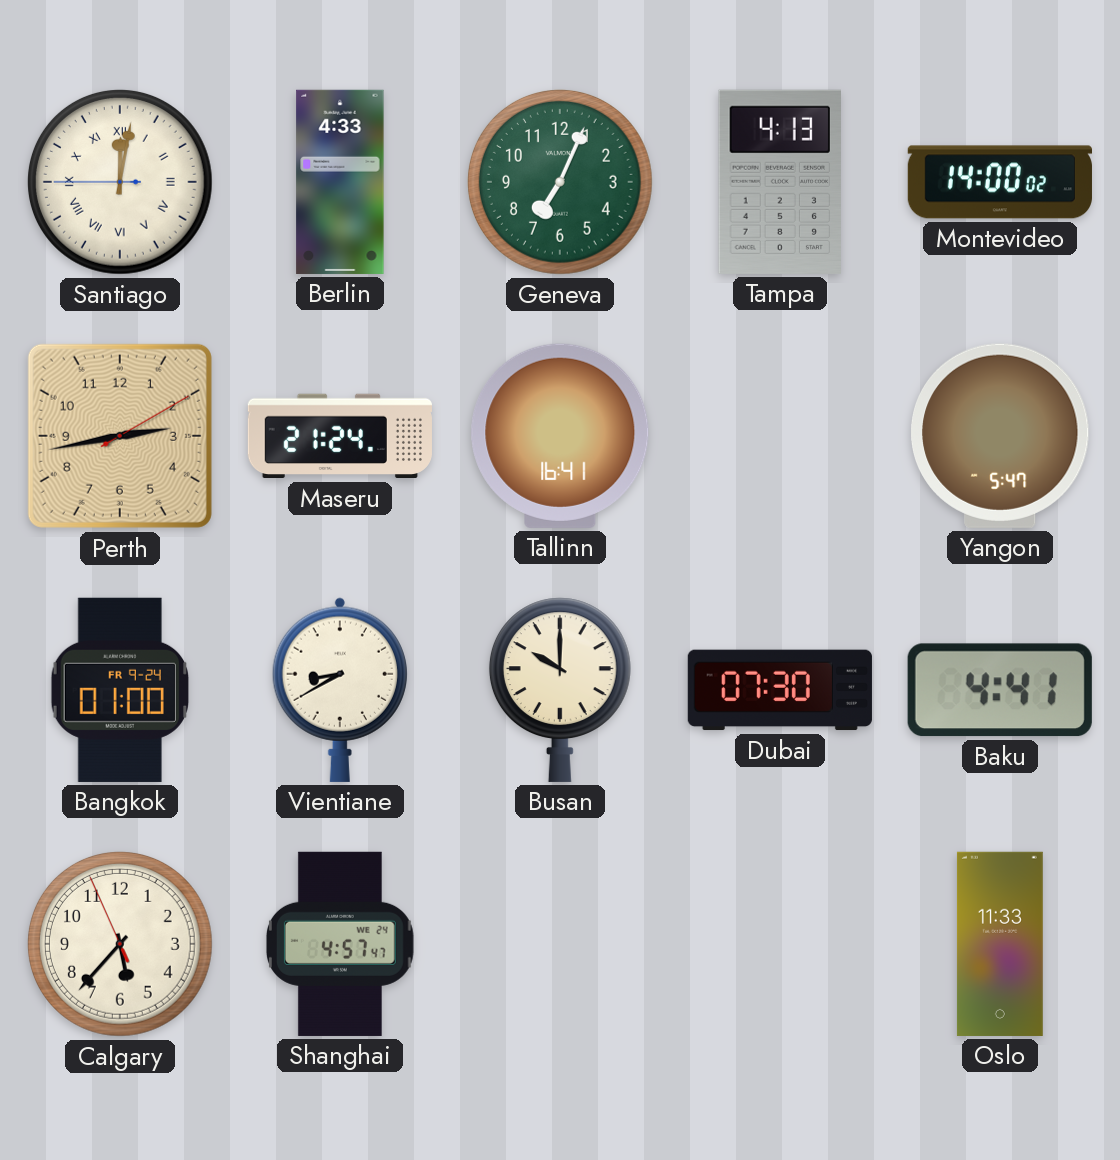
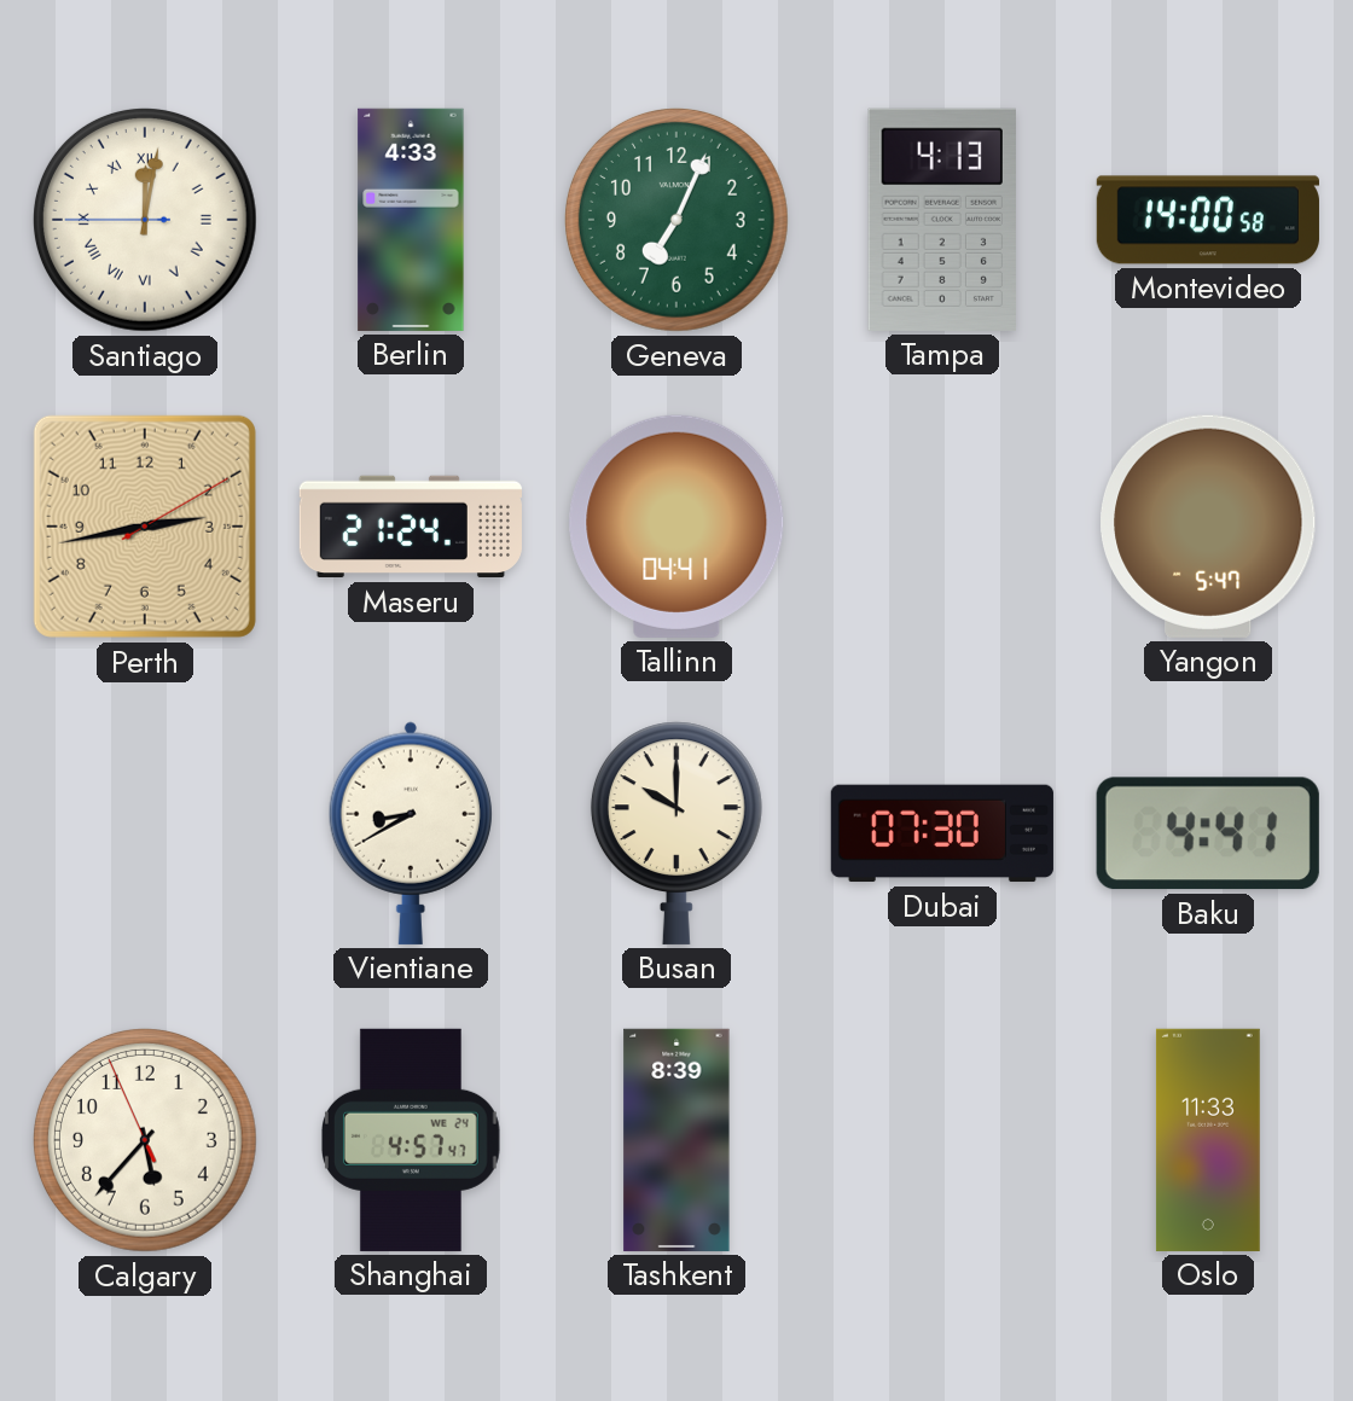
Montevideo: 14:00:02 -> 14:00:58
Tallinn: 16:41 -> 04:41
Bangkok: 01:00 -> none
Tashkent: none -> 8:39
